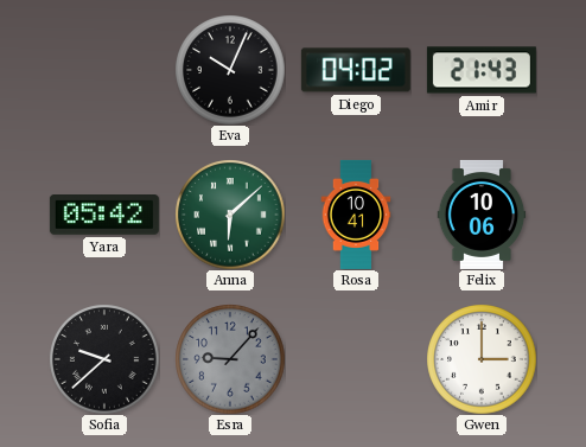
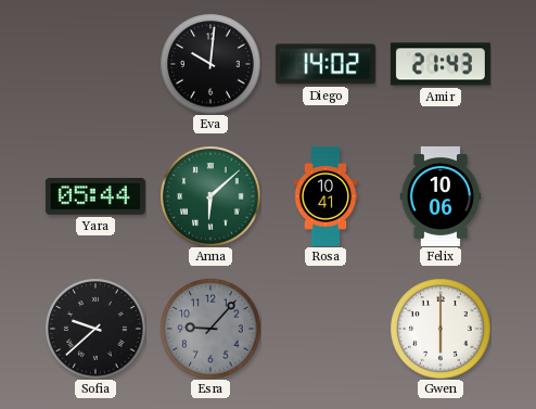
Eva: 10:04 -> 10:01
Diego: 04:02 -> 14:02
Yara: 05:42 -> 05:44
Gwen: 3:00 -> 6:00
